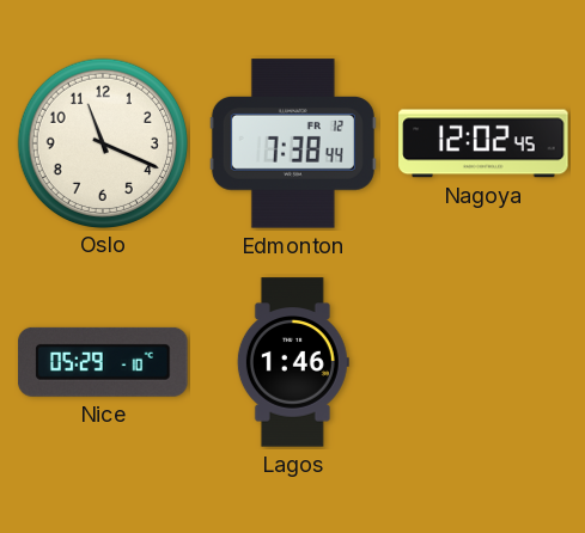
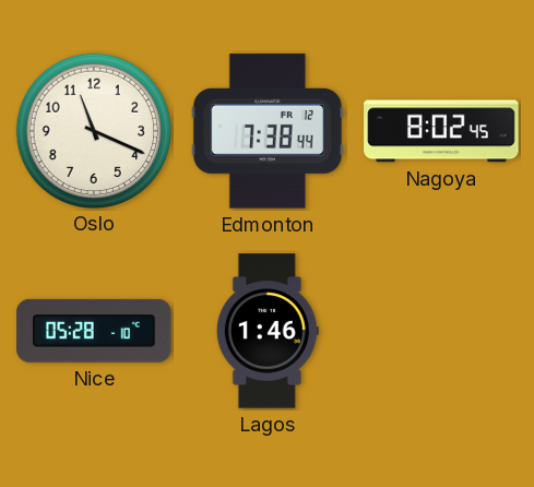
Nagoya: 12:02 -> 8:02
Nice: 05:29 -> 05:28
